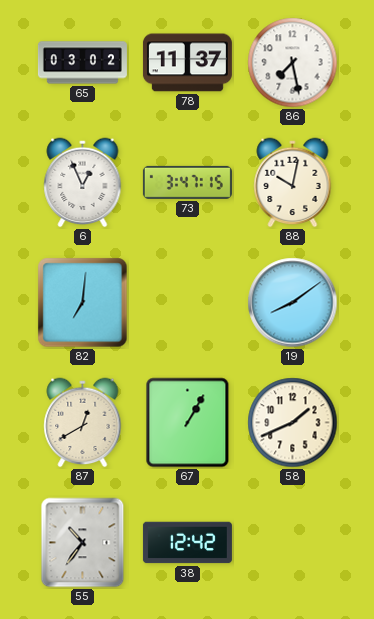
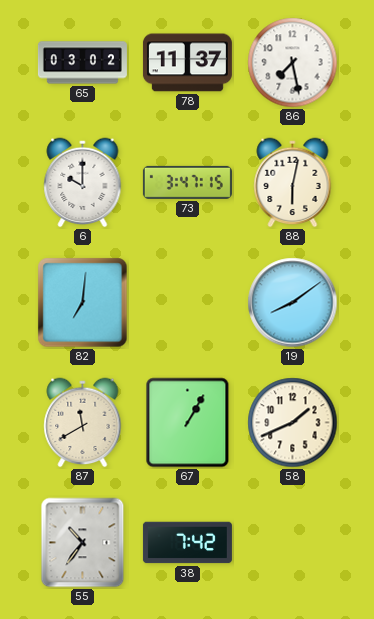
6: 12:56 -> 10:00
88: 10:02 -> 6:02
87: 12:40 -> 11:40
38: 12:42 -> 7:42
